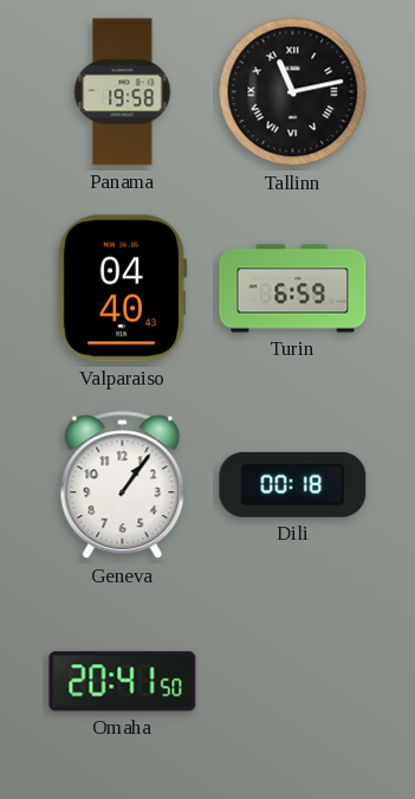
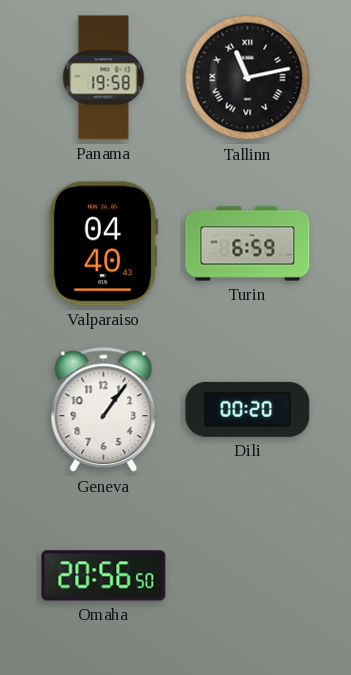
Dili: 00:18 -> 00:20
Omaha: 20:41 -> 20:56
